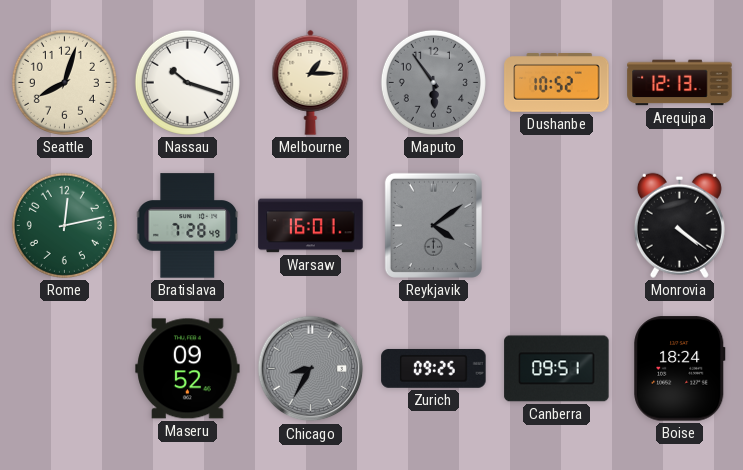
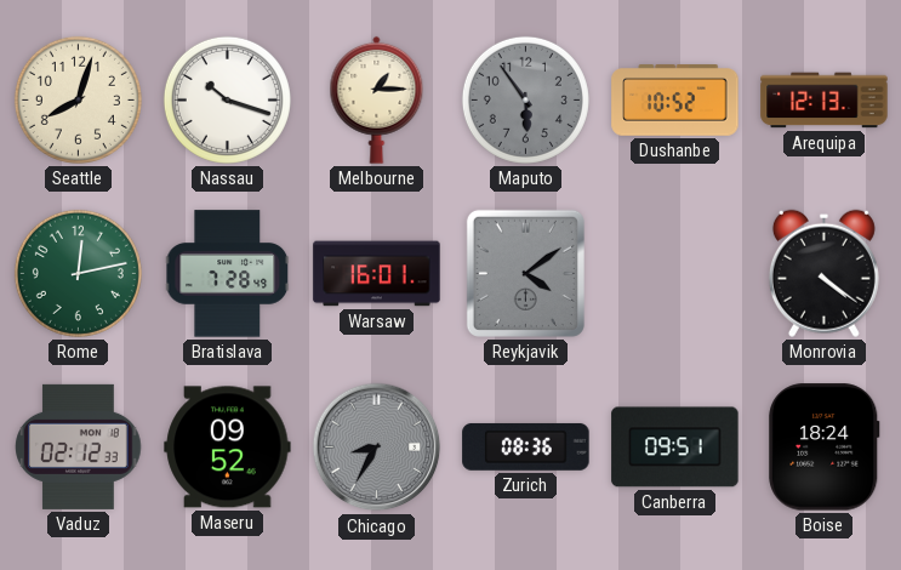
Vaduz: none -> 02:12
Zurich: 09:25 -> 08:36
